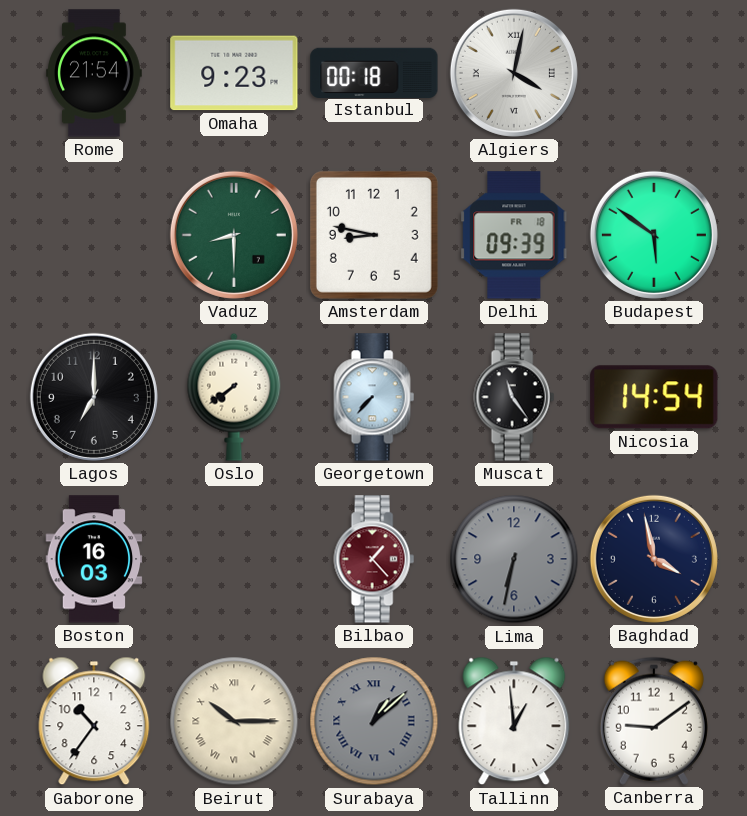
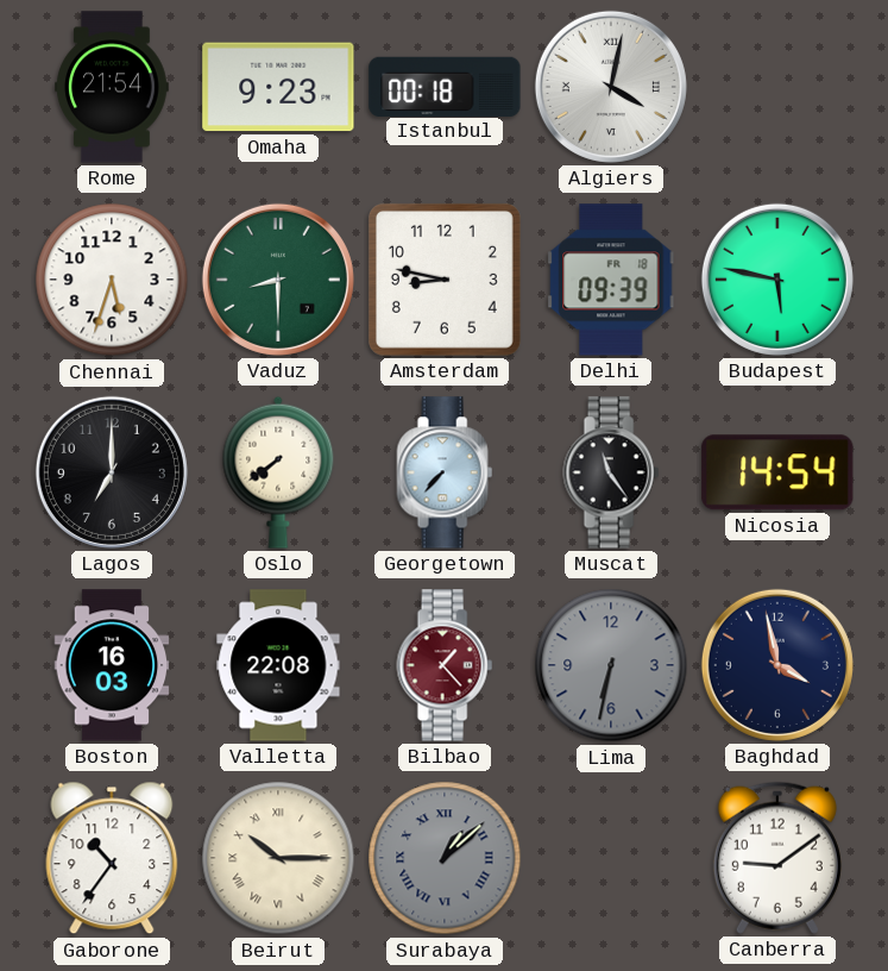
Chennai: none -> 5:33
Budapest: 5:51 -> 5:47
Valletta: none -> 22:08
Tallinn: 12:59 -> none
